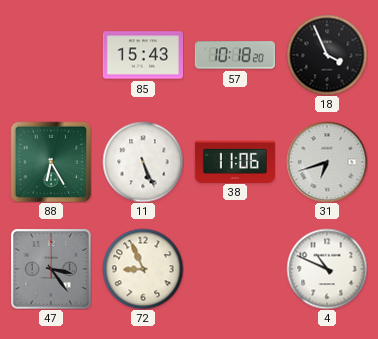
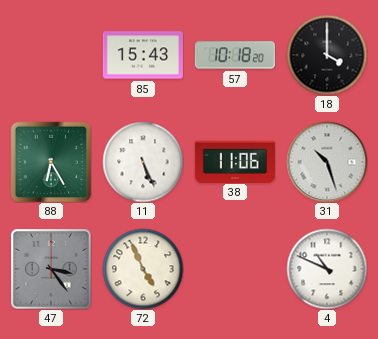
18: 3:56 -> 4:00
31: 6:42 -> 10:27
72: 8:56 -> 4:56
